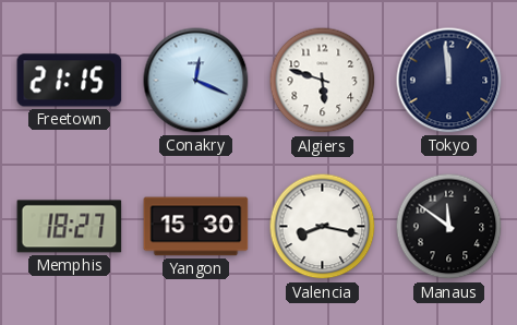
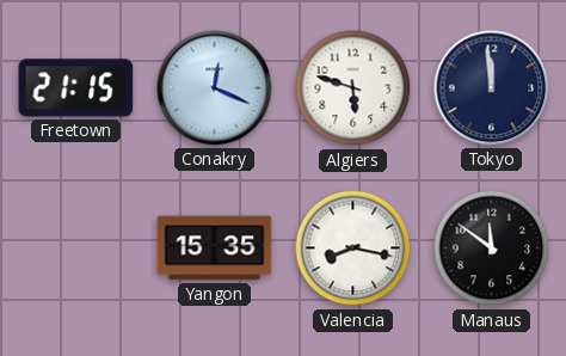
Memphis: 18:27 -> none
Yangon: 15:30 -> 15:35
